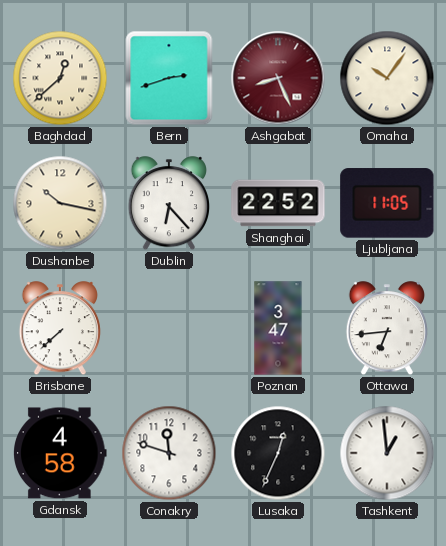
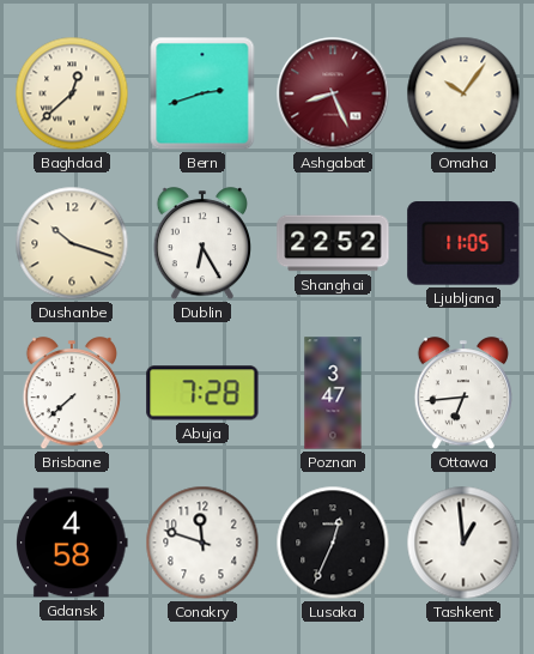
Dushanbe: 10:17 -> 10:18
Dublin: 6:23 -> 6:25
Abuja: none -> 7:28
